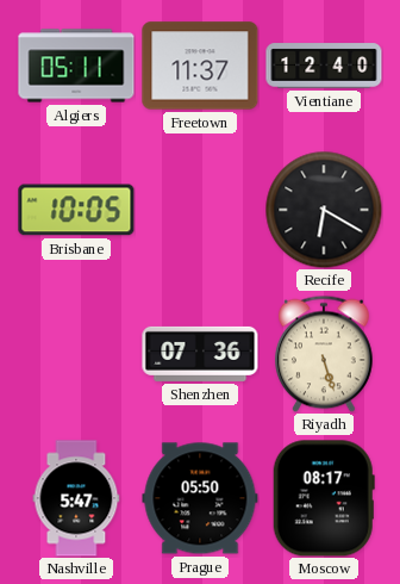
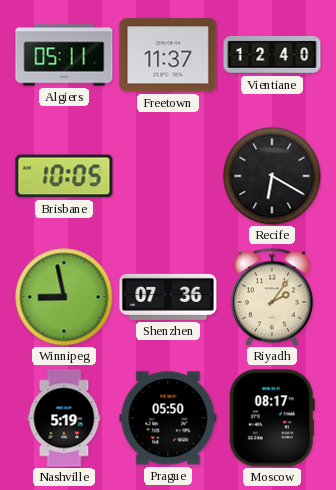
Winnipeg: none -> 8:58
Riyadh: 5:27 -> 2:06
Nashville: 5:47 -> 5:19
